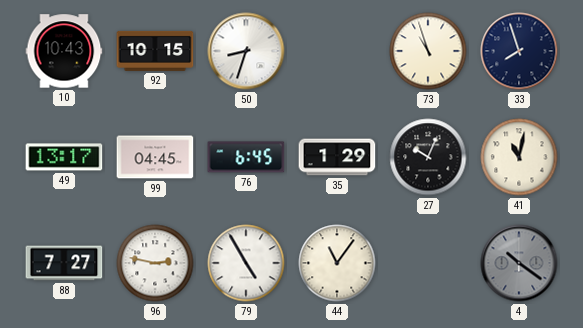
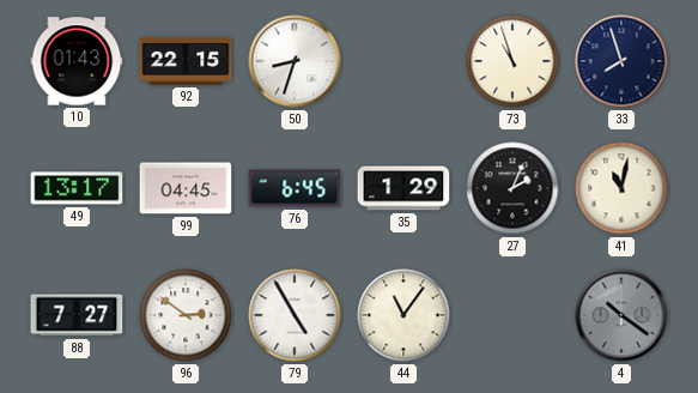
10: 10:43 -> 01:43
92: 10:15 -> 22:15
27: 10:04 -> 2:04
96: 2:47 -> 2:51
